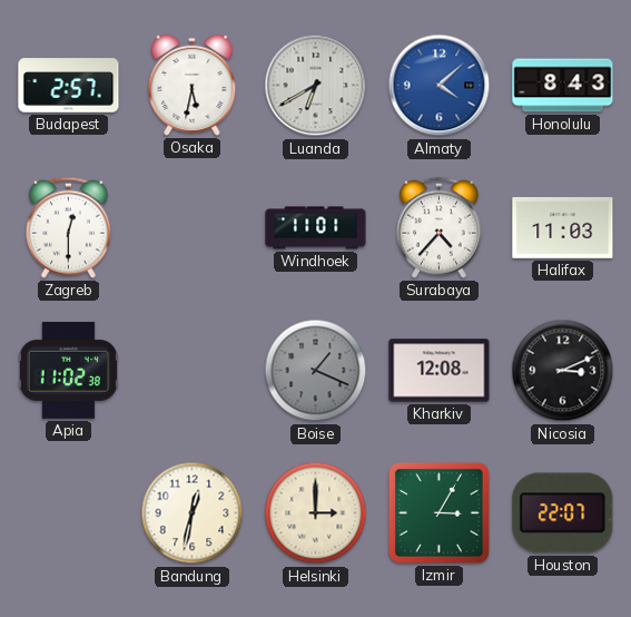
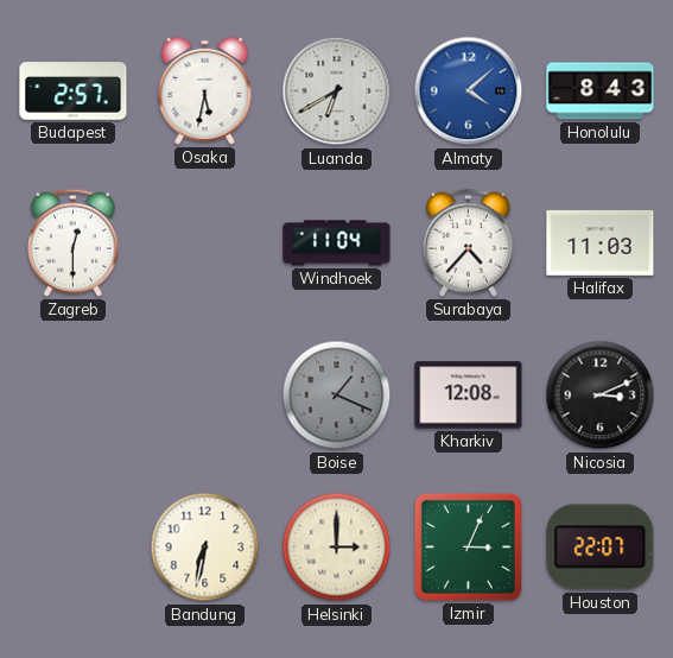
Windhoek: 11:01 -> 11:04
Apia: 11:02 -> none
Bandung: 12:32 -> 6:32
Izmir: 3:05 -> 3:04
